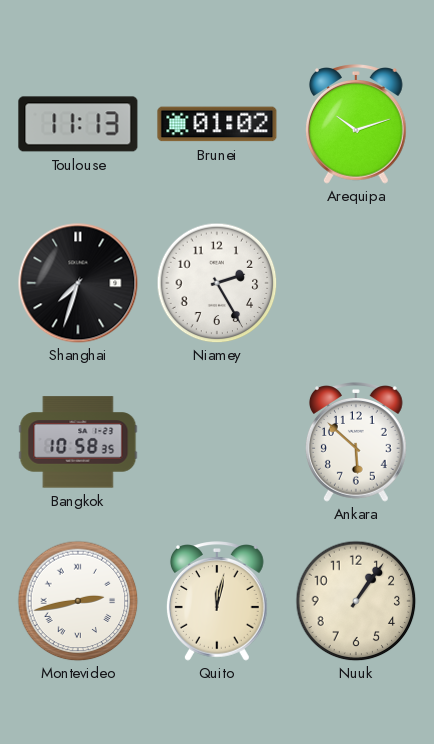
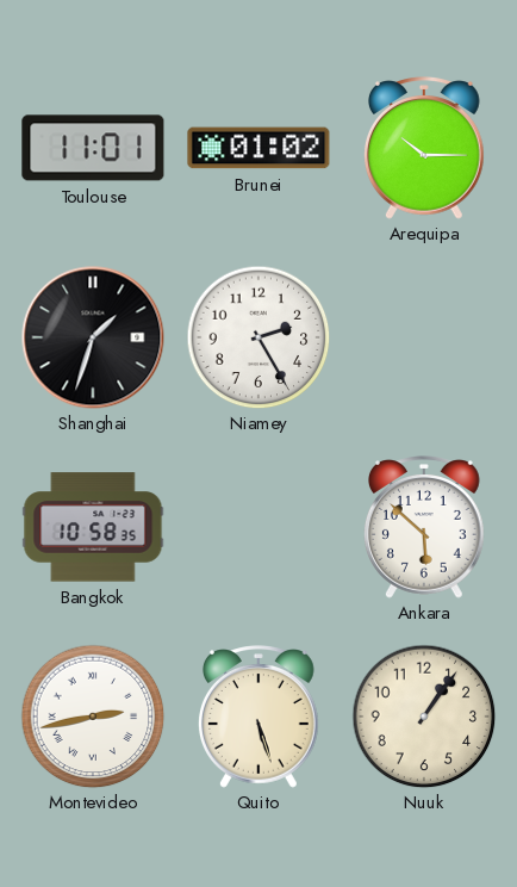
Toulouse: 11:13 -> 11:01
Arequipa: 10:12 -> 10:15
Shanghai: 7:33 -> 1:33
Quito: 12:02 -> 5:27
